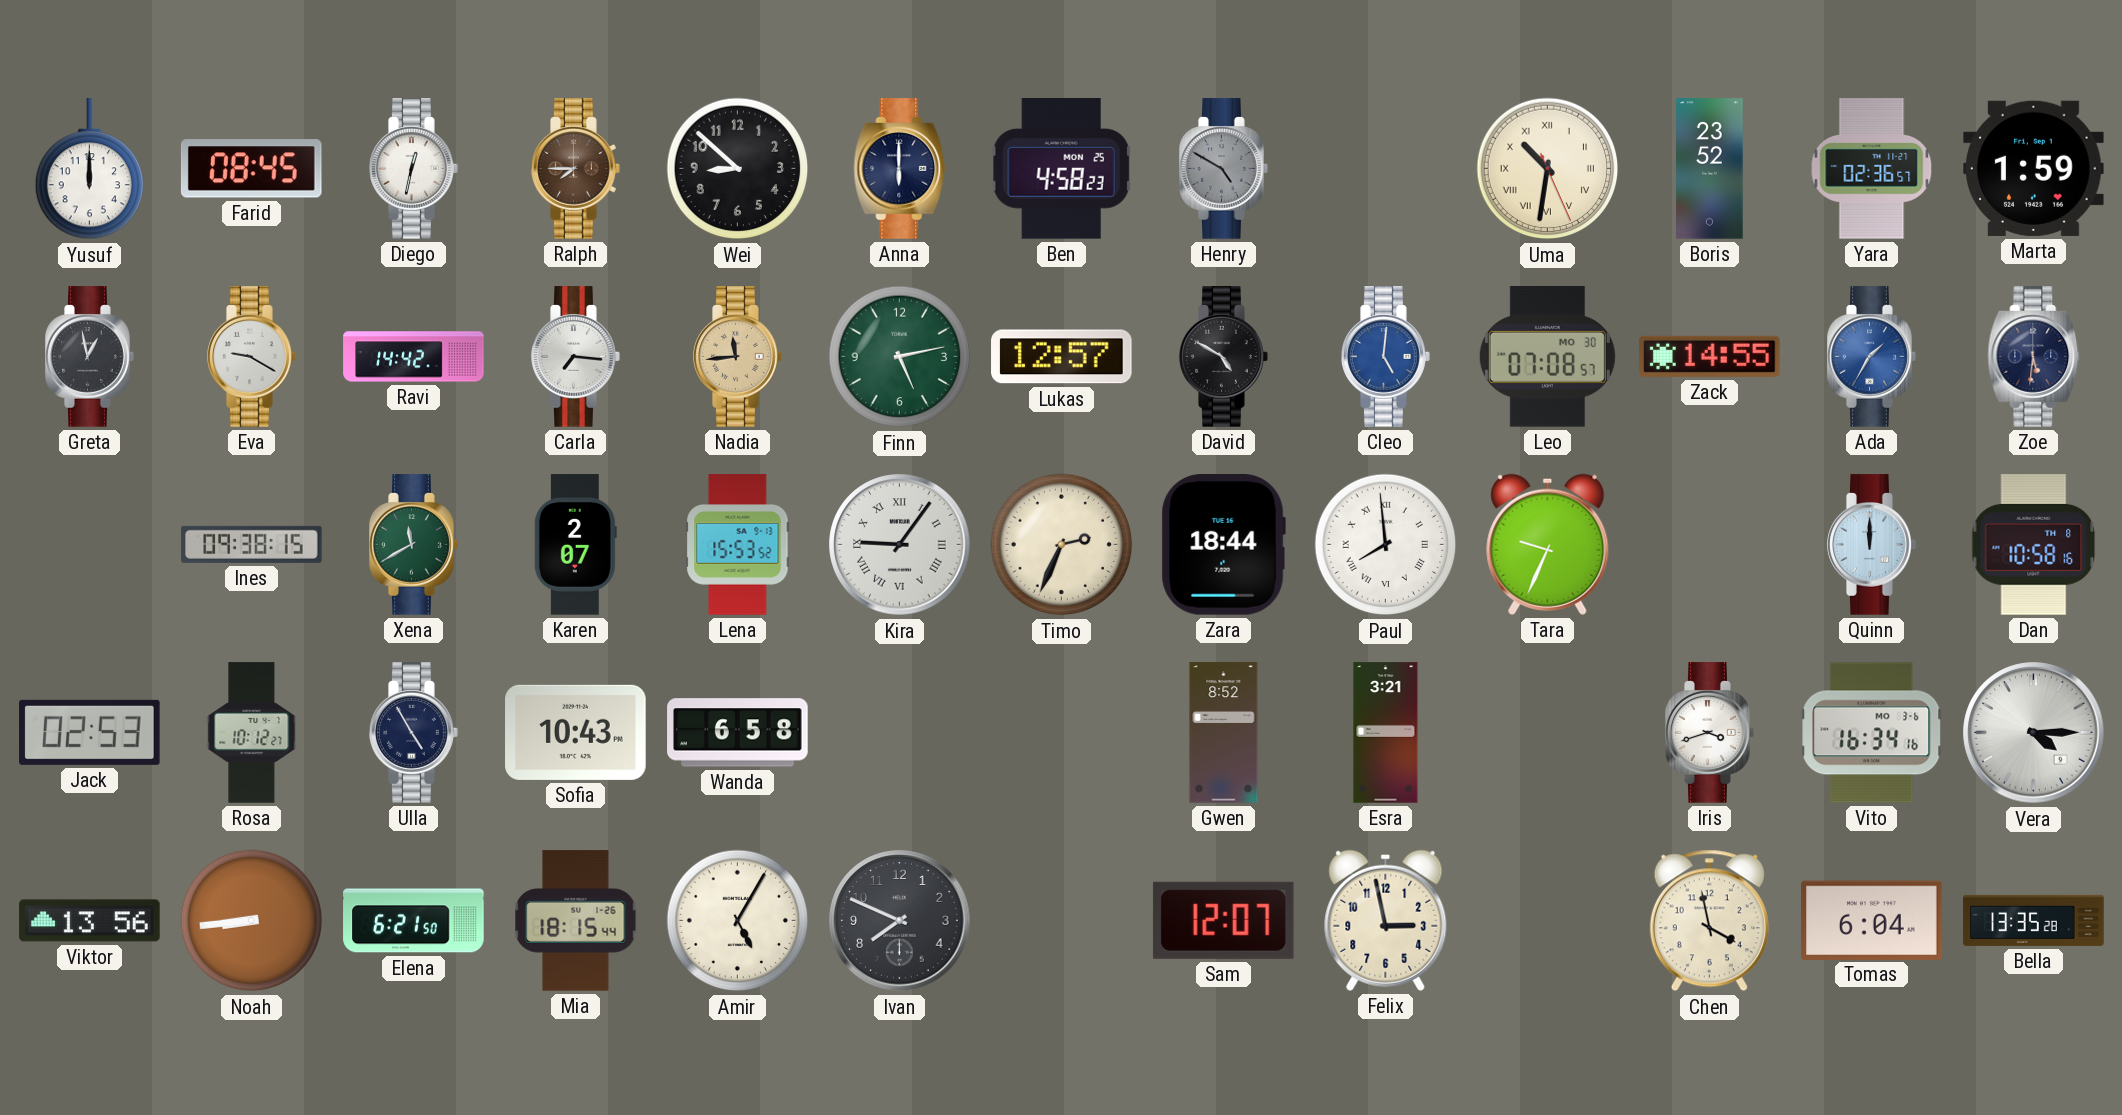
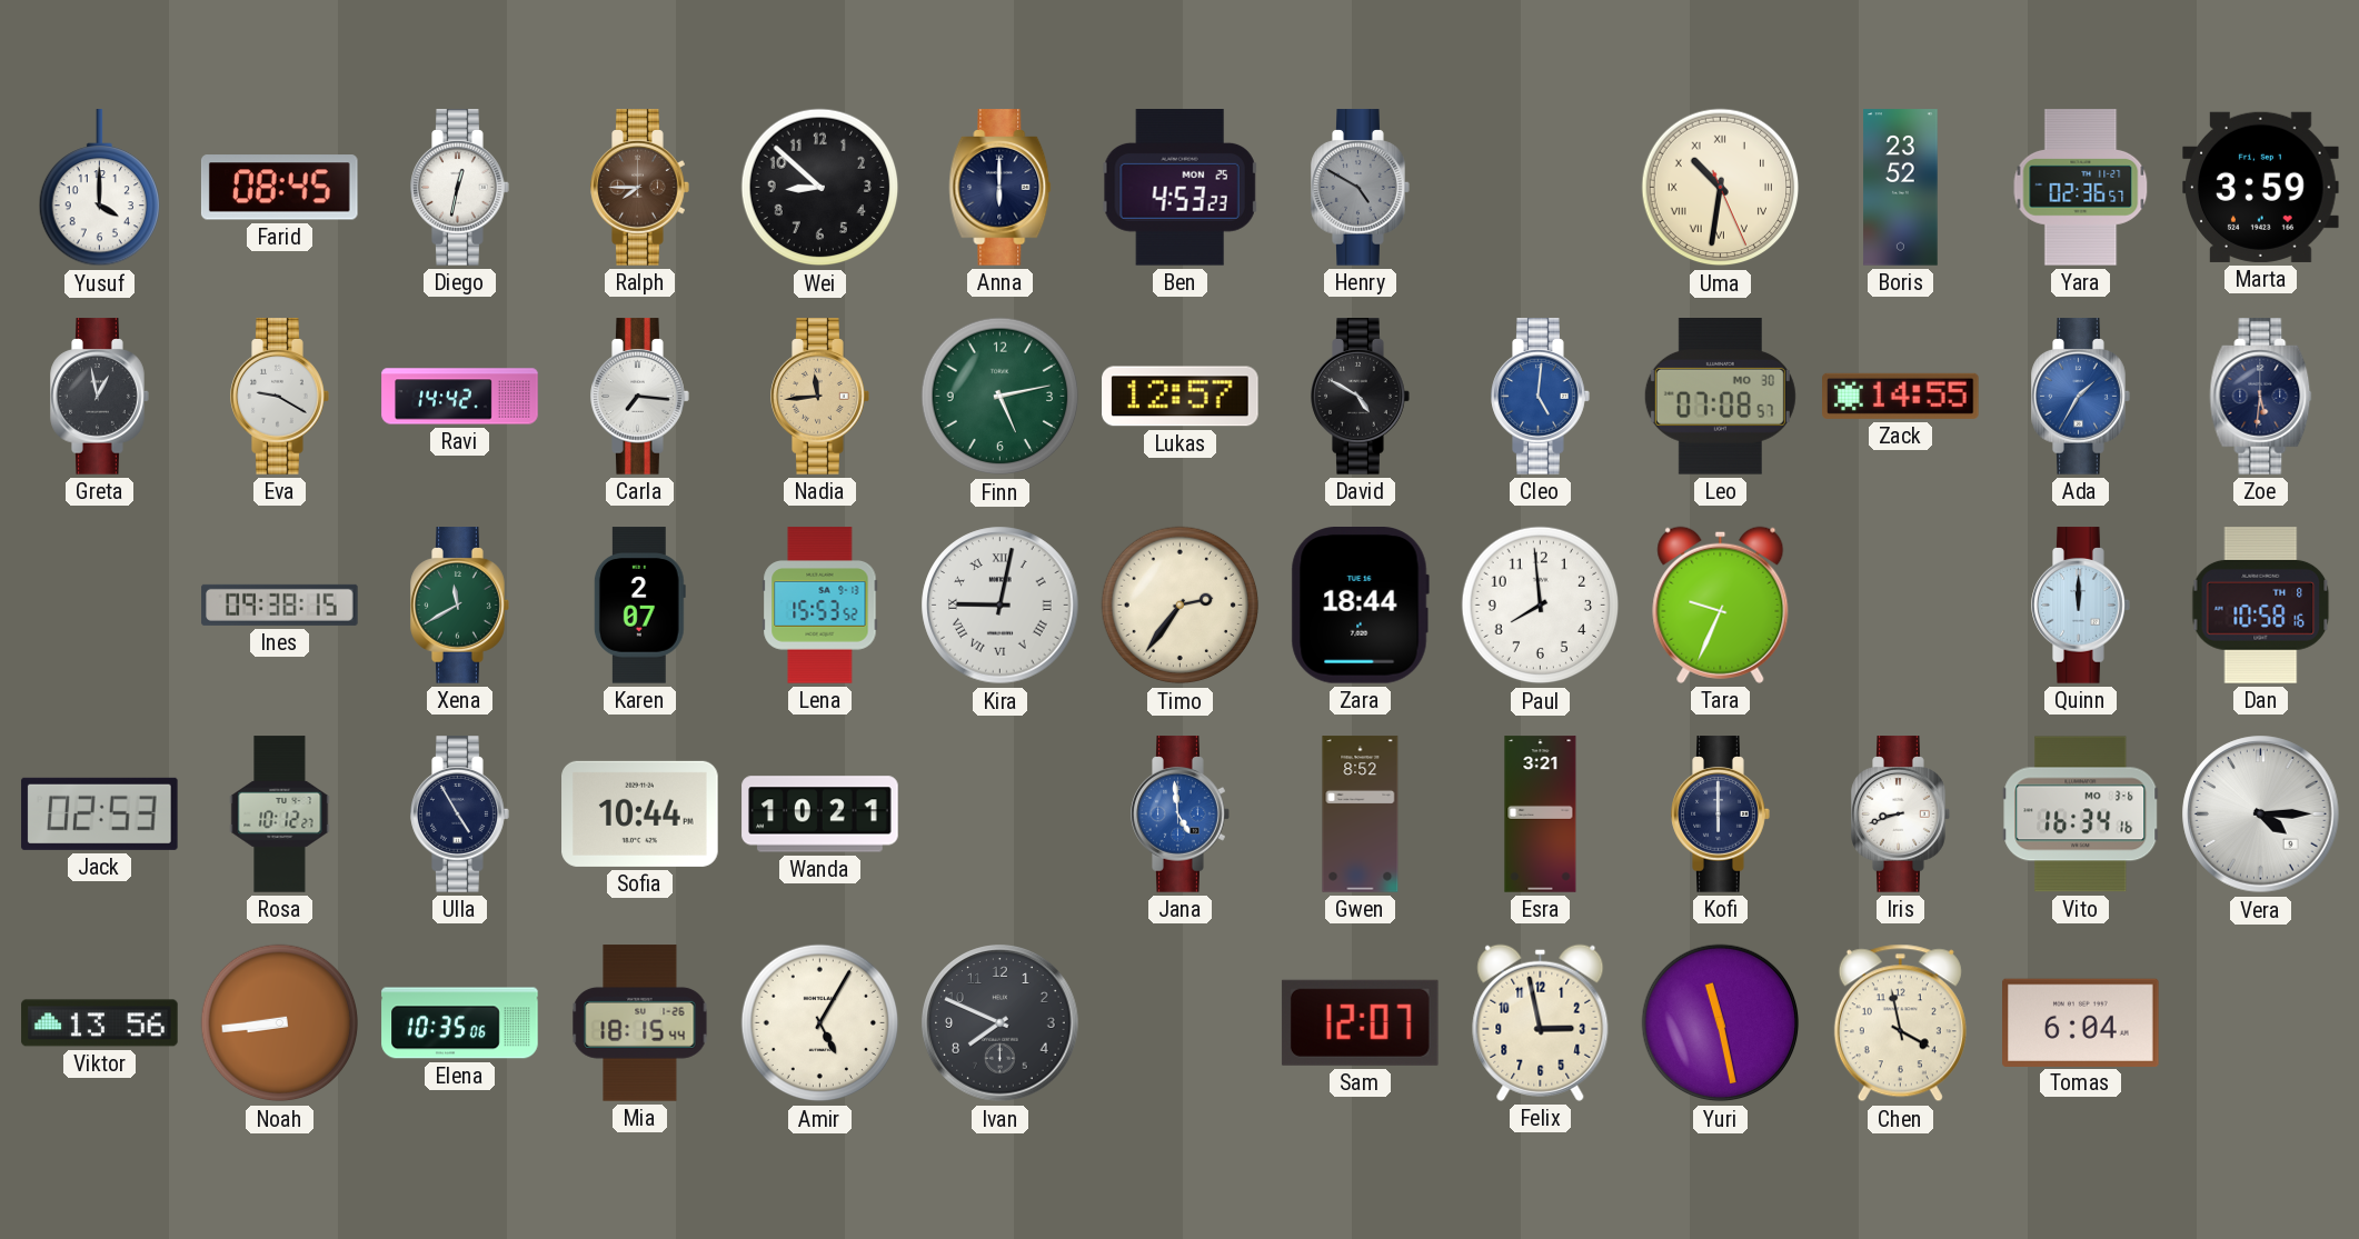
Yusuf: 12:00 -> 4:00
Ben: 4:58 -> 4:53
Marta: 1:59 -> 3:59
Kira: 9:06 -> 9:02
Timo: 2:34 -> 2:36
Paul numerals: Roman -> Arabic
Sofia: 10:43 -> 10:44
Wanda: 6:58 -> 10:21
Jana: none -> 4:59
Kofi: none -> 6:00
Iris: 3:42 -> 8:42
Elena: 6:21 -> 10:35
Yuri: none -> 11:28
Bella: 13:35 -> none
